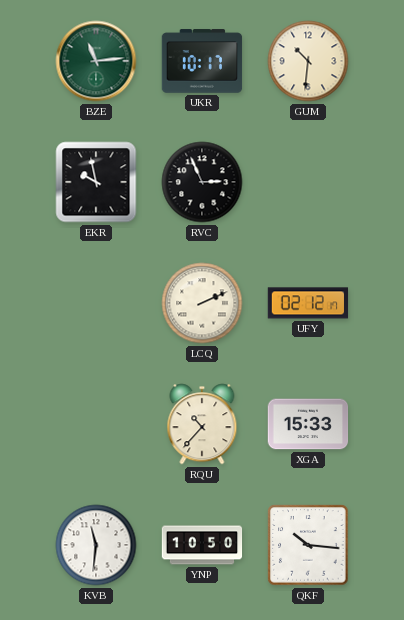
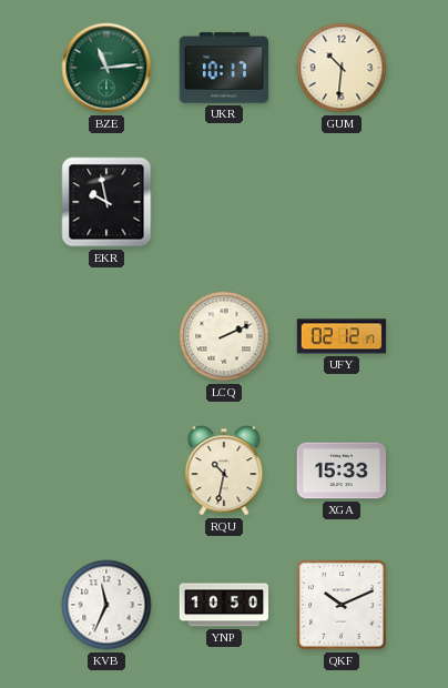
RVC: 2:56 -> none
RQU: 10:37 -> 10:32
KVB: 11:31 -> 11:34
QKF: 10:16 -> 10:11
